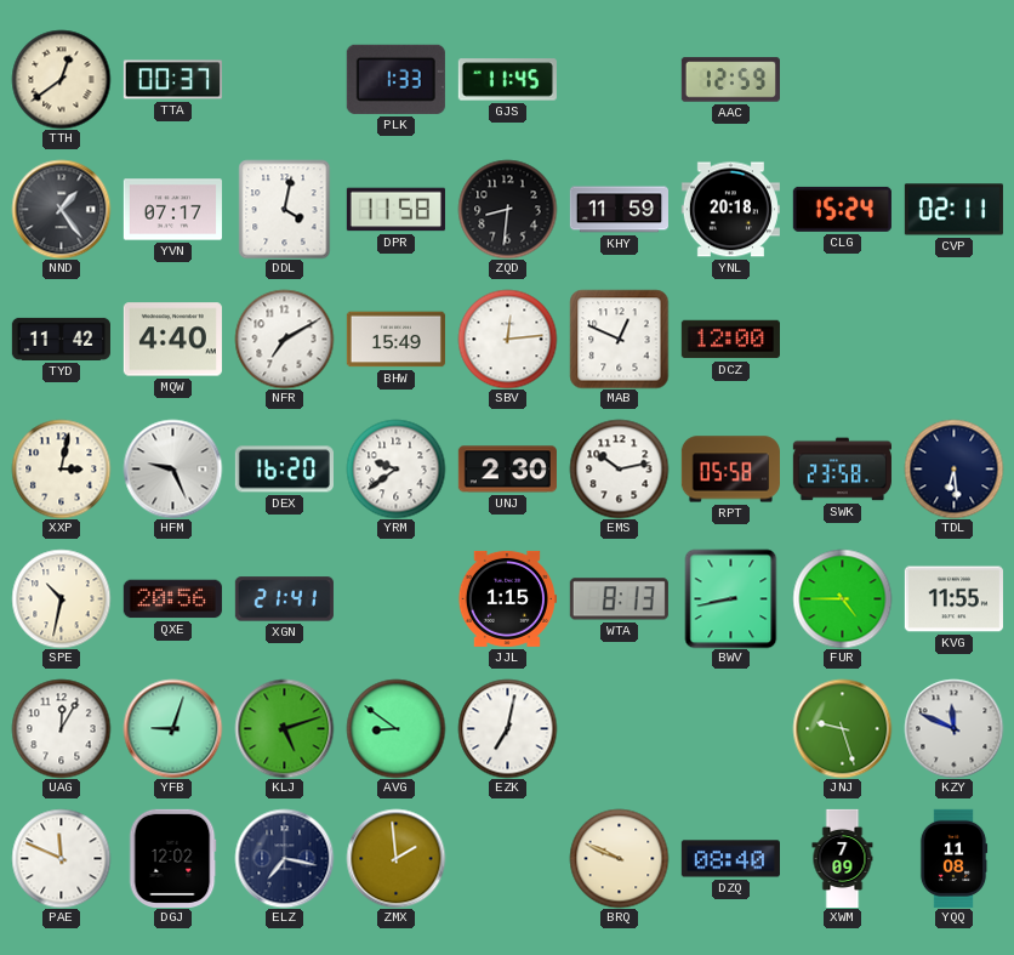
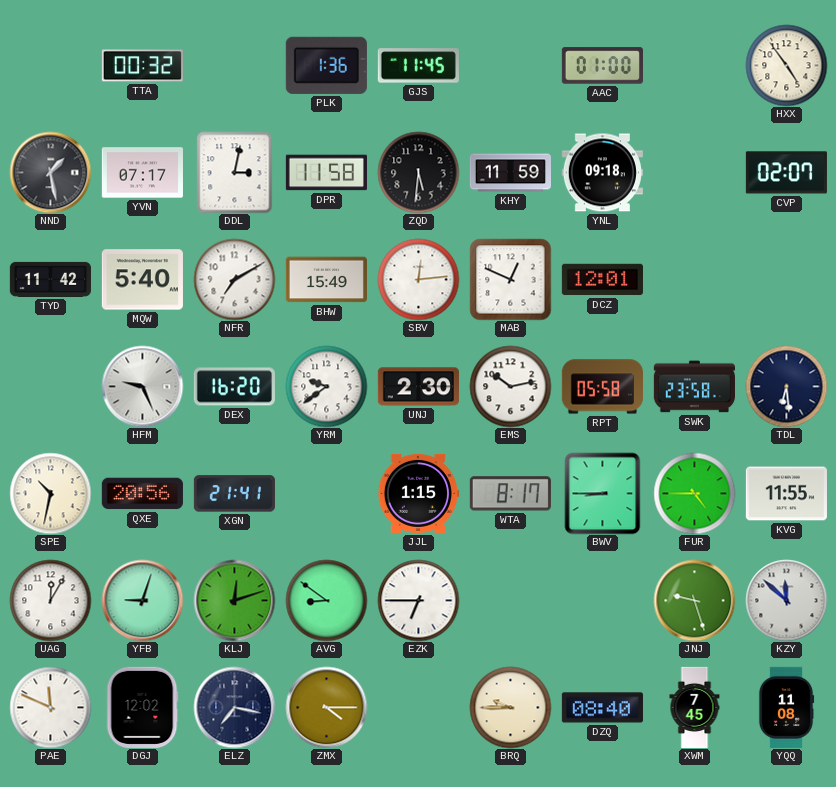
TTH: 12:39 -> none
TTA: 00:37 -> 00:32
PLK: 1:33 -> 1:36
AAC: 12:59 -> 01:00
HXX: none -> 4:54
NND: 1:24 -> 1:28
DDL: 4:02 -> 3:02
ZQD: 8:31 -> 5:31
YNL: 20:18 -> 09:18
CLG: 15:24 -> none
CVP: 02:11 -> 02:07
MQW: 4:40 -> 5:40
DCZ: 12:00 -> 12:01
XXP: 3:02 -> none
WTA: 8:13 -> 8:17
BWV: 8:43 -> 8:45
KLJ: 5:12 -> 12:12
EZK: 7:02 -> 6:45
KZY: 11:49 -> 11:52
ZMX: 1:59 -> 4:15
BRQ: 9:49 -> 9:45
XWM: 7:09 -> 7:45
